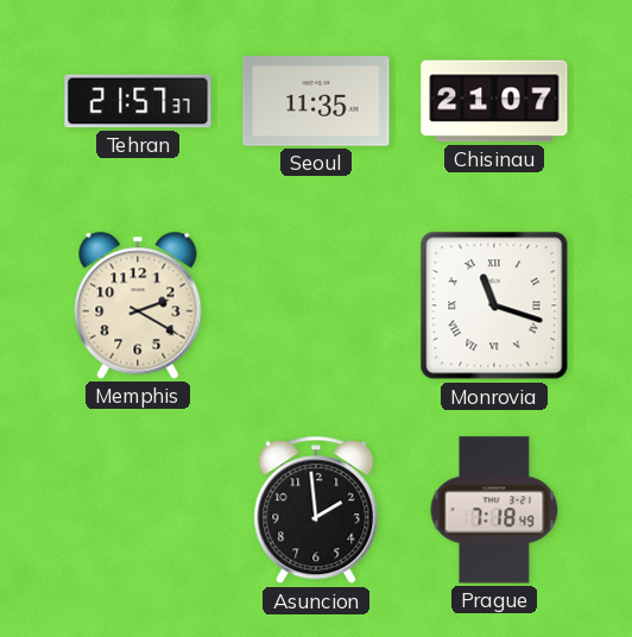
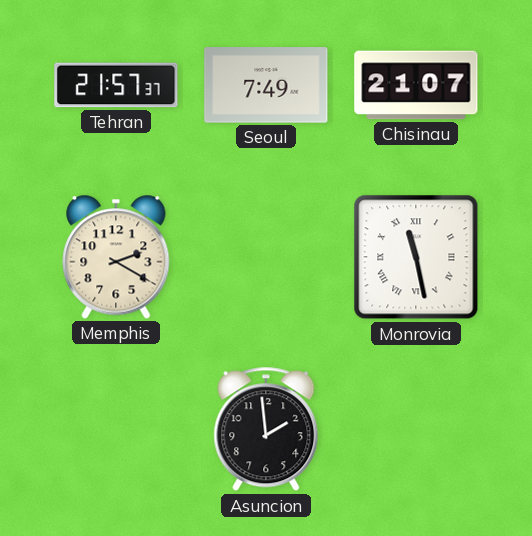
Seoul: 11:35 -> 7:49
Monrovia: 11:18 -> 11:28
Prague: 7:18 -> none
